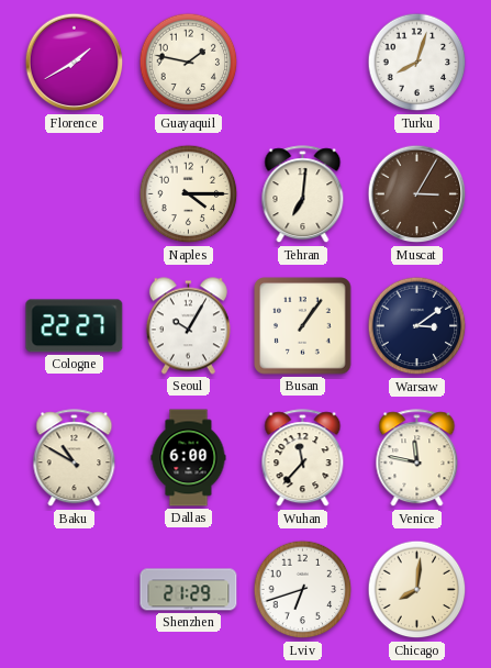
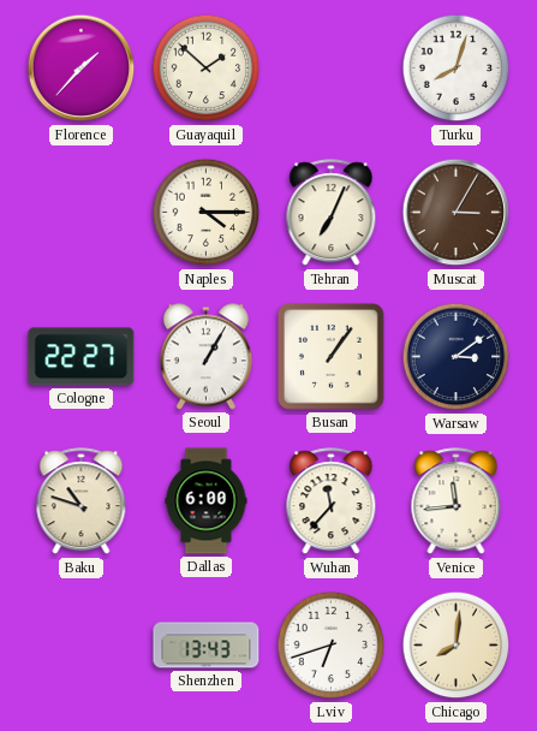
Florence: 1:40 -> 1:37
Guayaquil: 1:47 -> 1:52
Tehran: 7:01 -> 7:04
Seoul: 10:05 -> 1:05
Baku: 10:50 -> 10:48
Venice: 11:47 -> 11:44
Shenzhen: 21:29 -> 13:43
